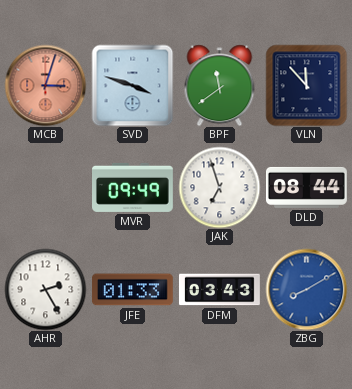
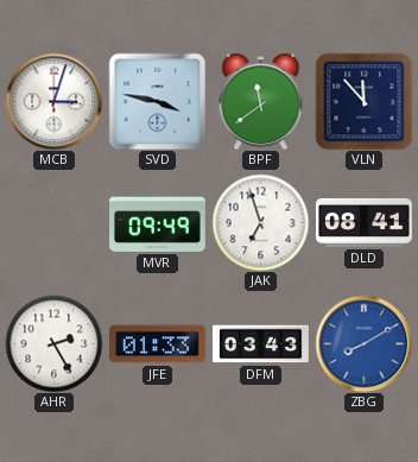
MCB dial: salmon -> white
SVD: 3:48 -> 3:47
DLD: 08:44 -> 08:41
